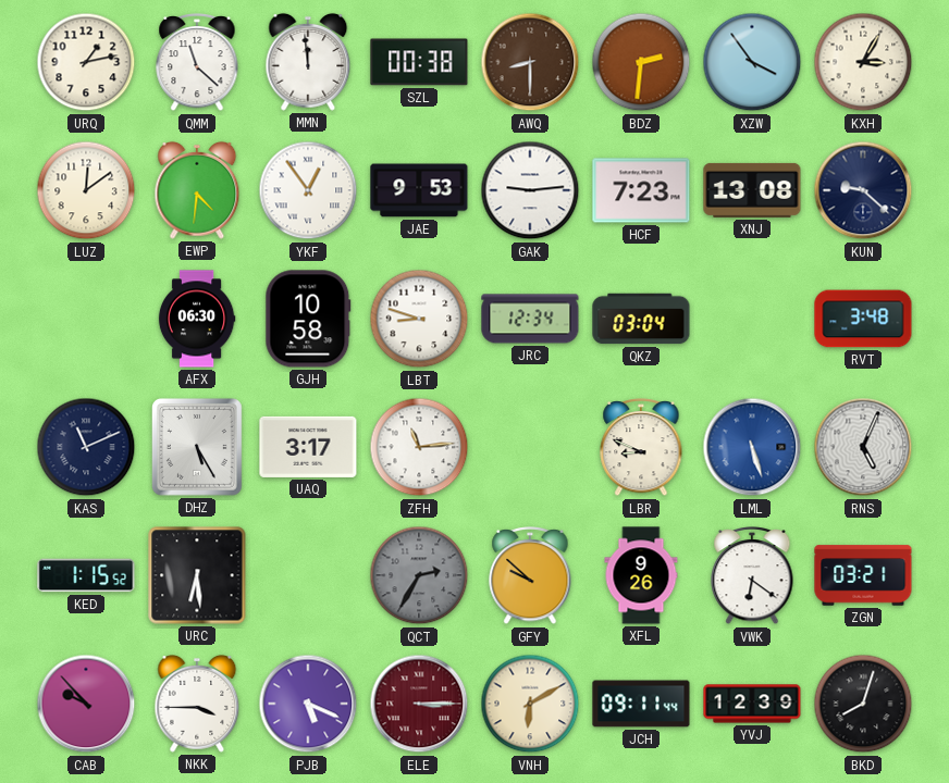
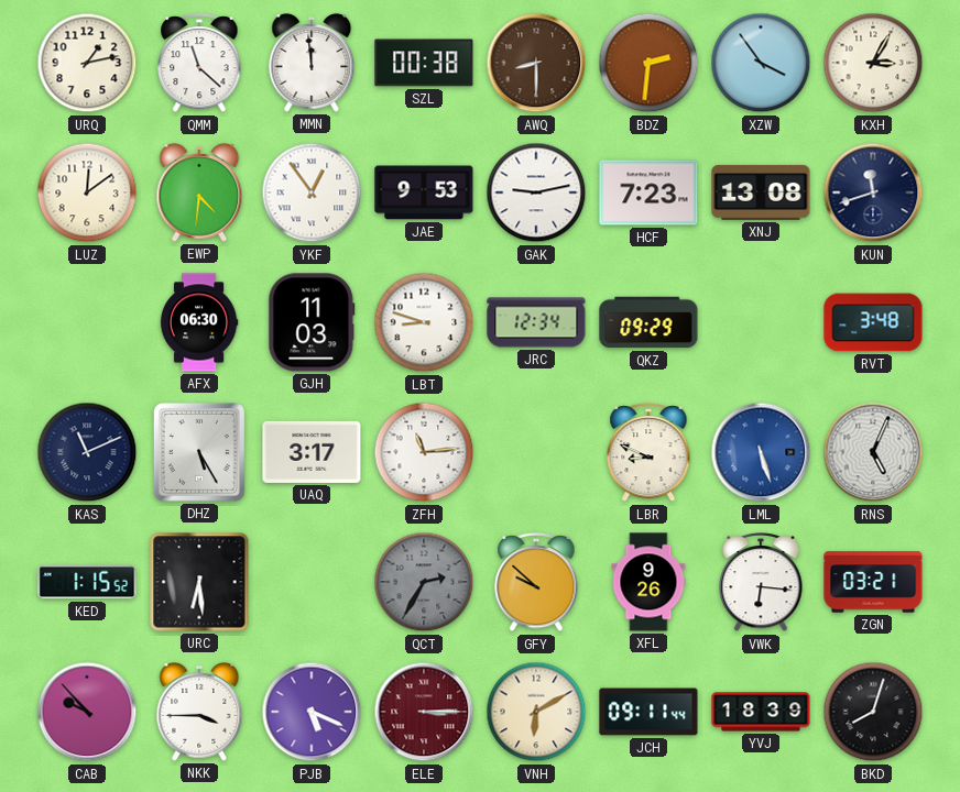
GAK: 9:14 -> 9:13
KUN: 9:22 -> 11:42
GJH: 10:58 -> 11:03
QKZ: 03:04 -> 09:29
VWK: 6:21 -> 6:16
YVJ: 12:39 -> 18:39
